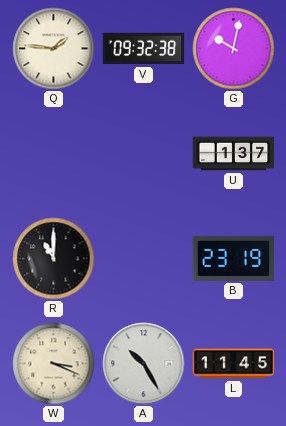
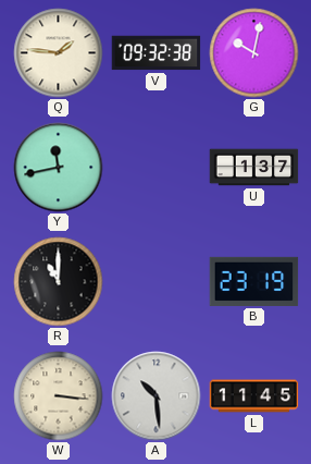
Y: none -> 11:43
W: 3:19 -> 3:16
A: 10:25 -> 10:29
